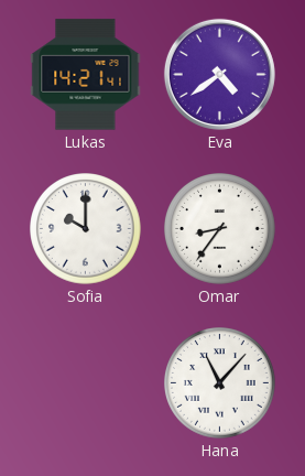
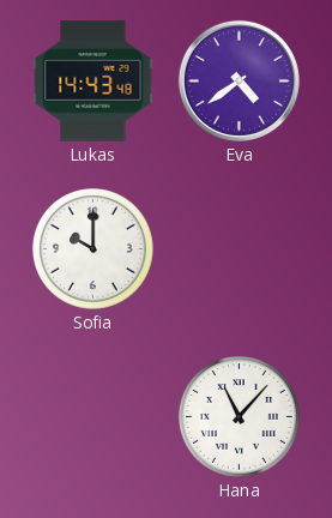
Lukas: 14:21 -> 14:43
Omar: 8:36 -> none
